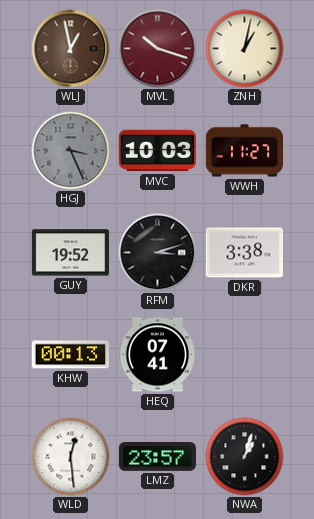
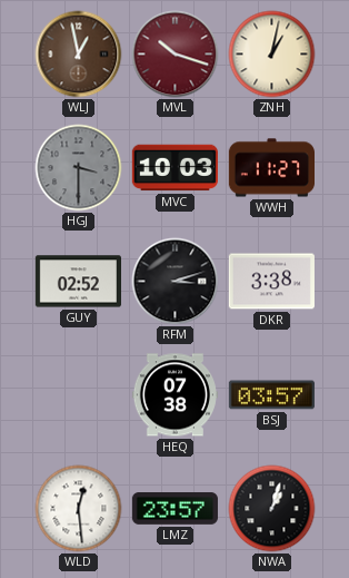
HGJ: 3:26 -> 3:30
GUY: 19:52 -> 02:52
KHW: 00:13 -> none
HEQ: 07:41 -> 07:38
BSJ: none -> 03:57
